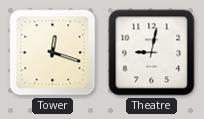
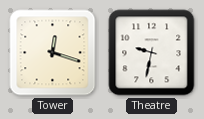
Theatre: 9:02 -> 9:32
